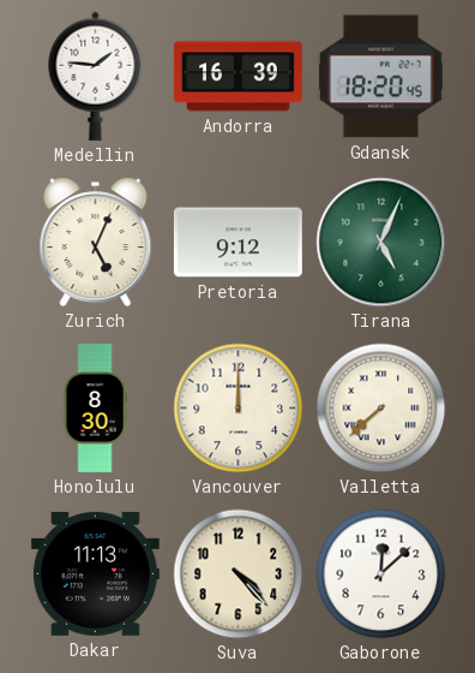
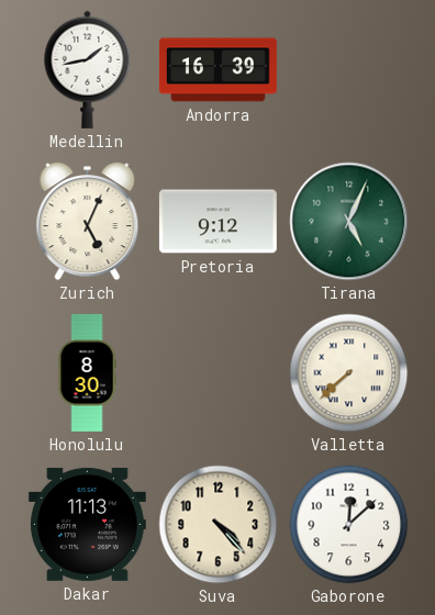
Medellin: 1:46 -> 1:43
Gdansk: 18:20 -> none
Vancouver: 12:00 -> none
